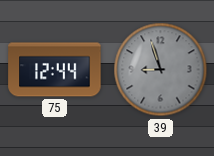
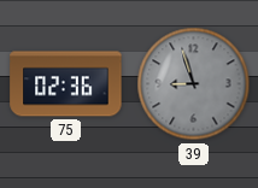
75: 12:44 -> 02:36
